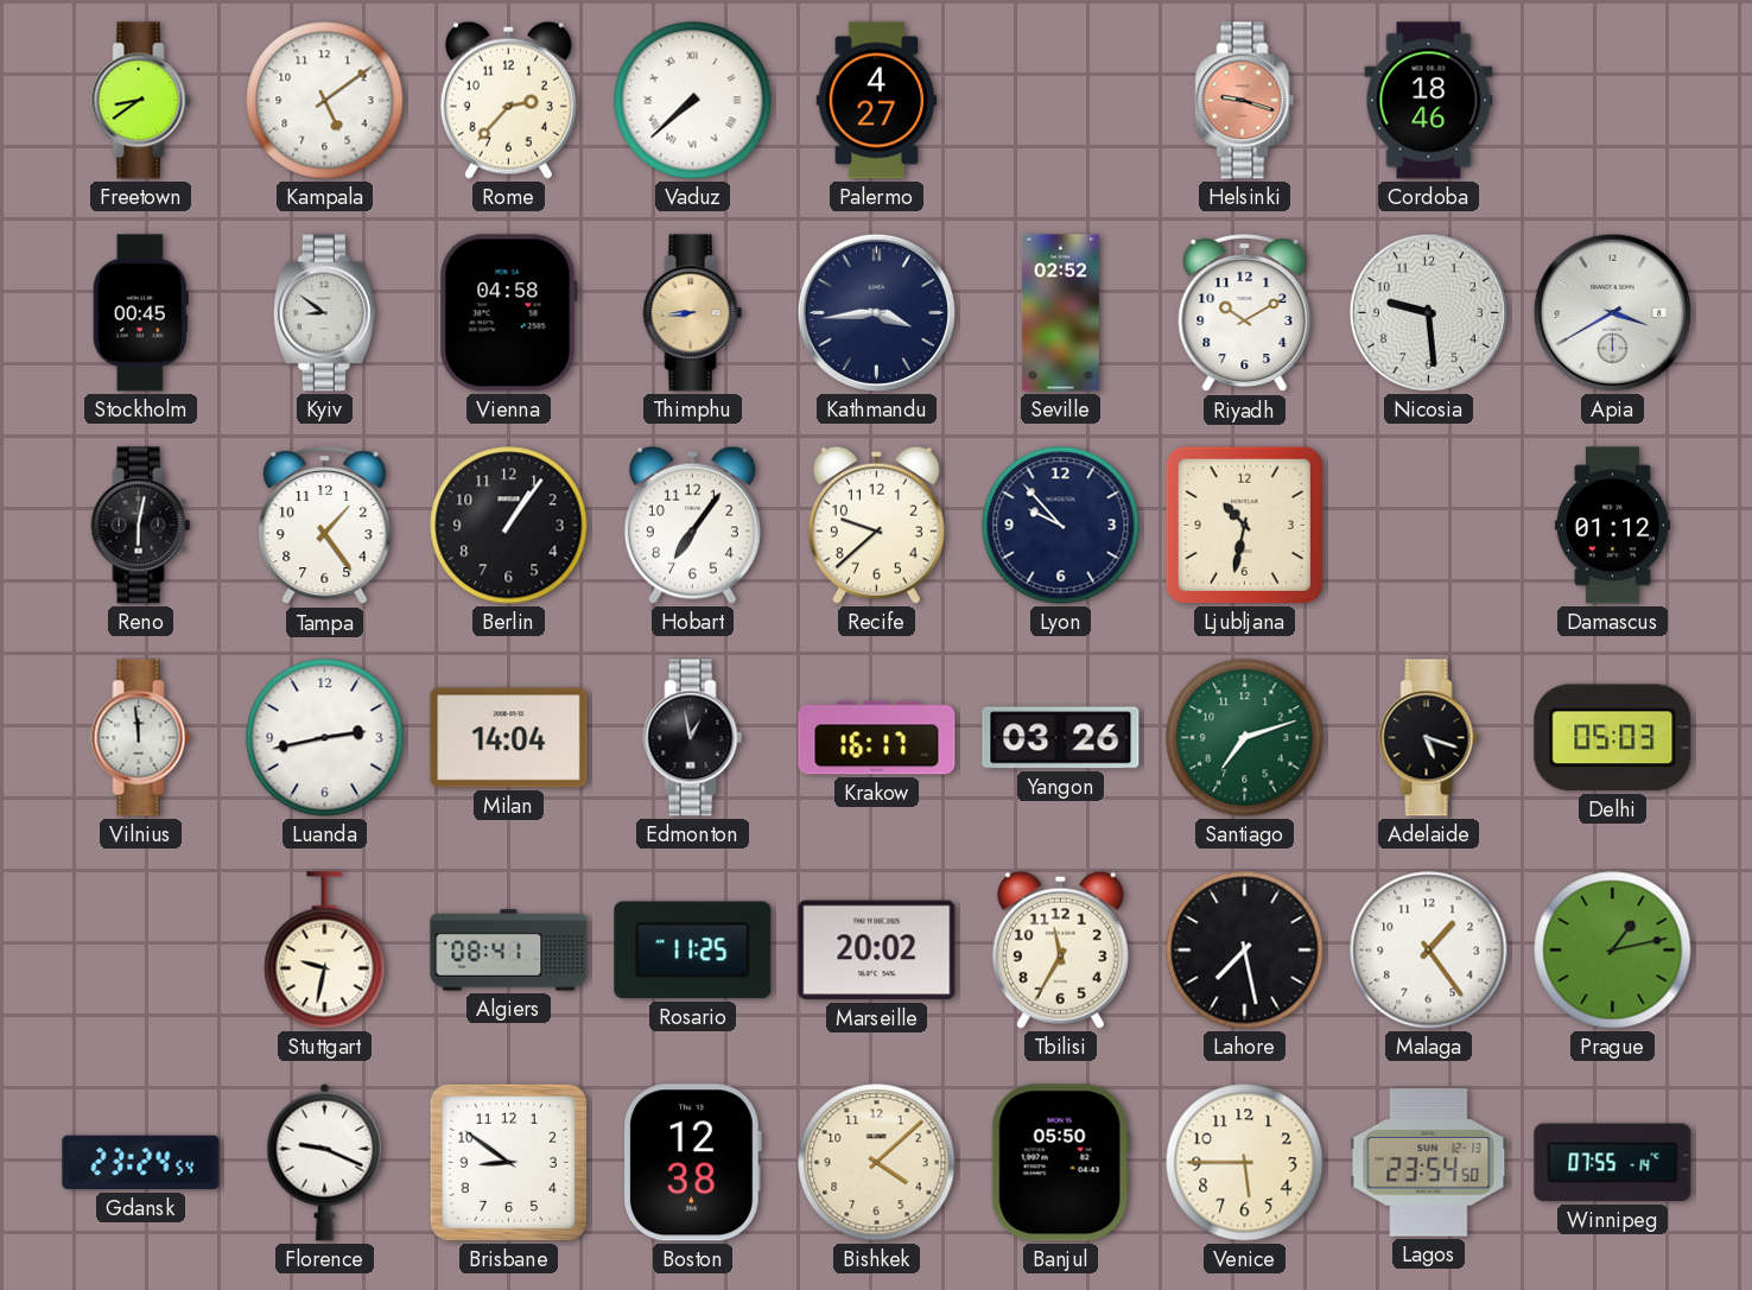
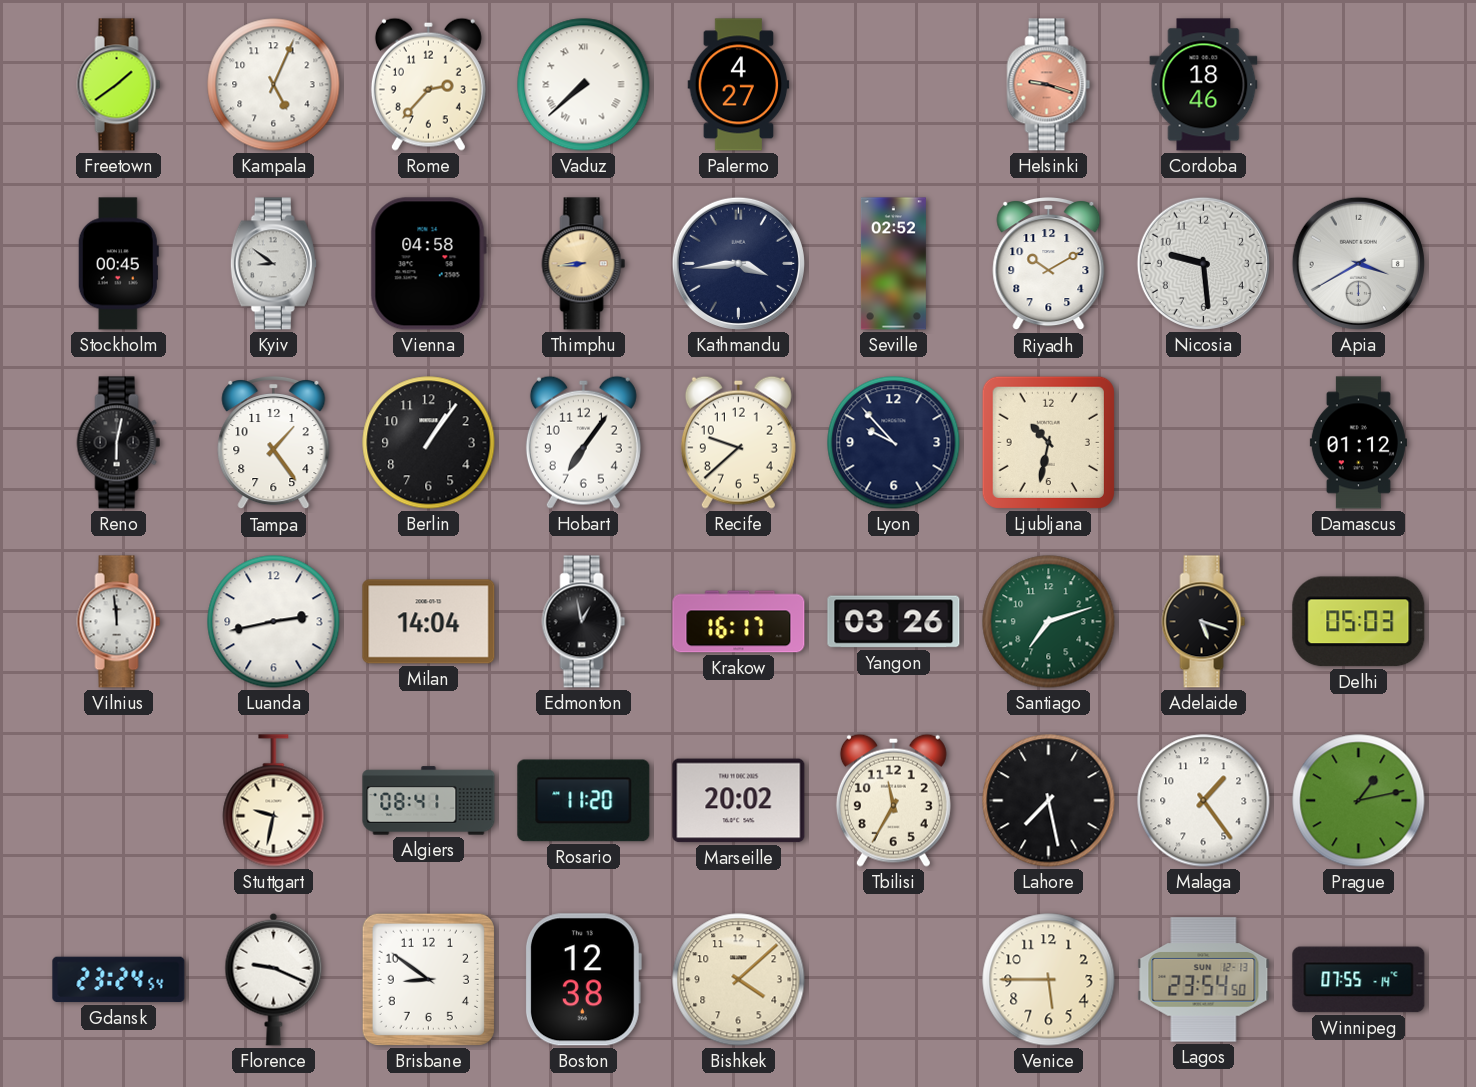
Freetown: 8:39 -> 1:39
Kampala: 5:09 -> 5:04
Rosario: 11:25 -> 11:20
Banjul: 05:50 -> none
